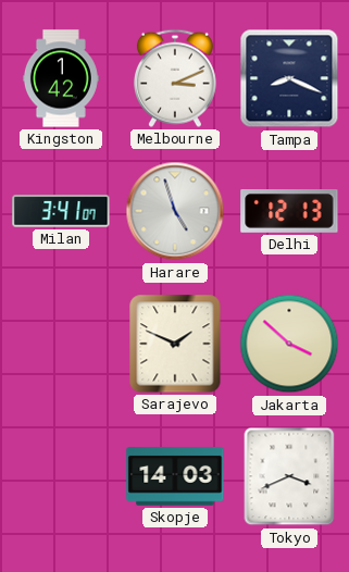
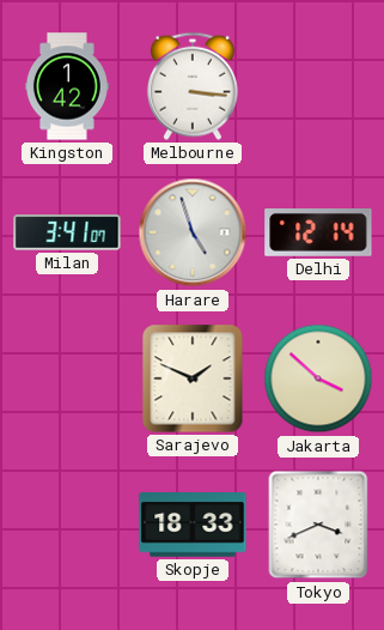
Melbourne: 3:11 -> 3:16
Tampa: 8:19 -> none
Delhi: 12:13 -> 12:14
Skopje: 14:03 -> 18:33
